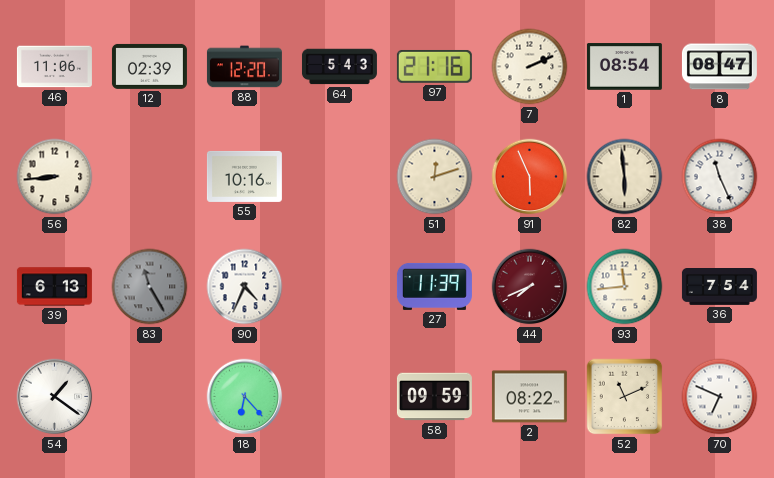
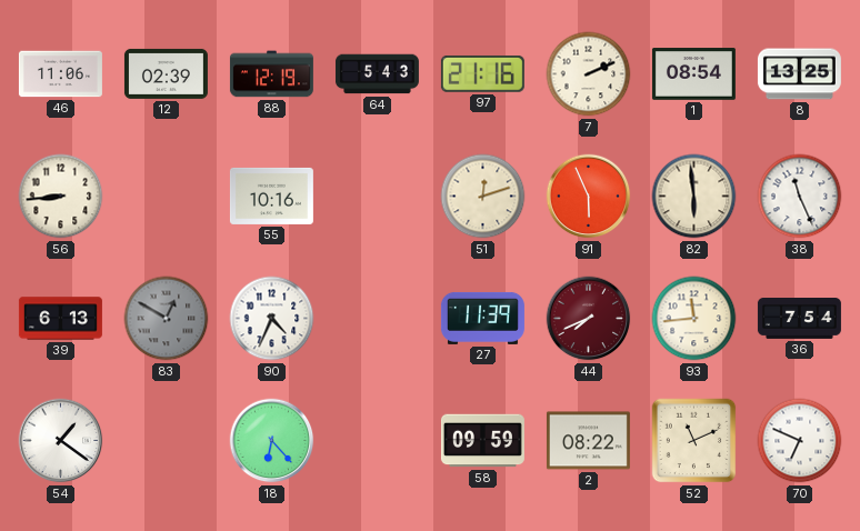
88: 12:20 -> 12:19
8: 08:47 -> 13:25
83: 11:25 -> 12:50
